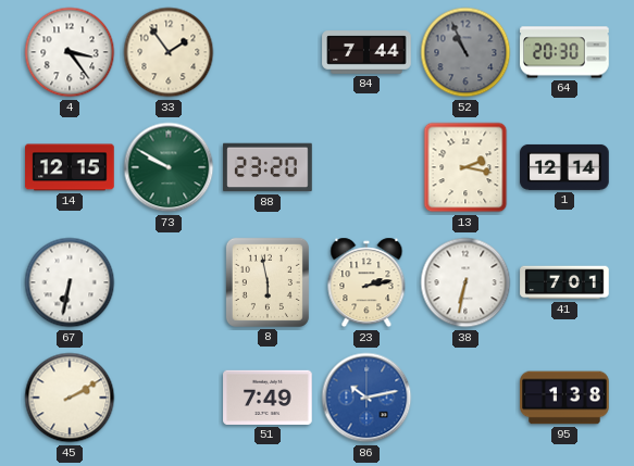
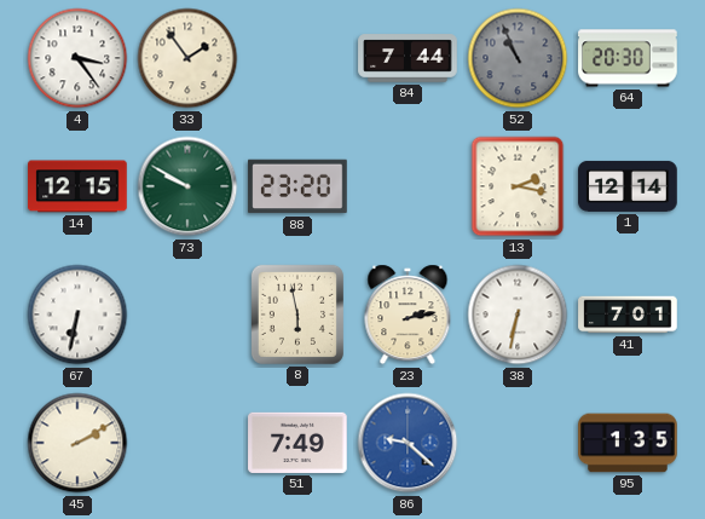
86: 10:13 -> 9:22
95: 1:38 -> 1:35
